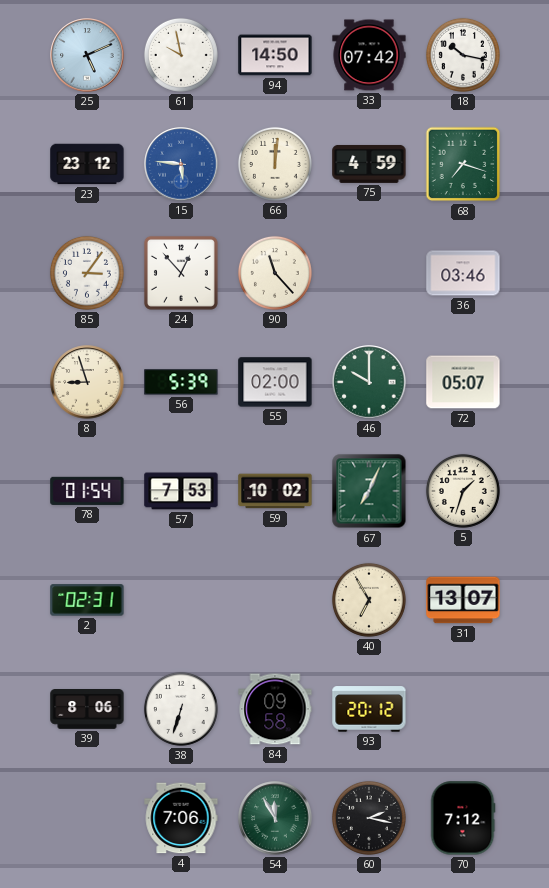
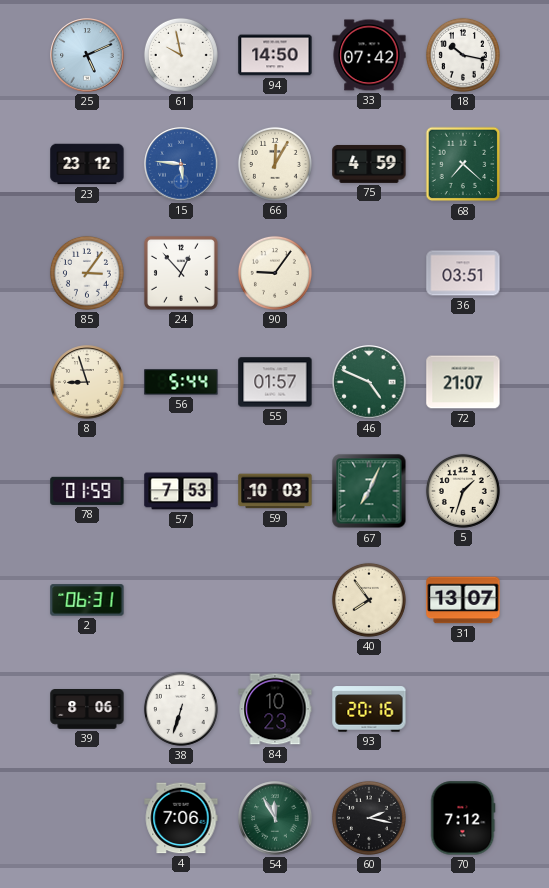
66: 12:01 -> 12:05
68: 7:18 -> 7:22
90: 11:23 -> 9:06
36: 03:46 -> 03:51
56: 5:39 -> 5:44
55: 02:00 -> 01:57
46: 10:00 -> 4:49
72: 05:07 -> 21:07
78: 01:54 -> 01:59
59: 10:02 -> 10:03
2: 02:31 -> 06:31
40: 6:55 -> 7:54
84: 09:58 -> 10:23
93: 20:12 -> 20:16
